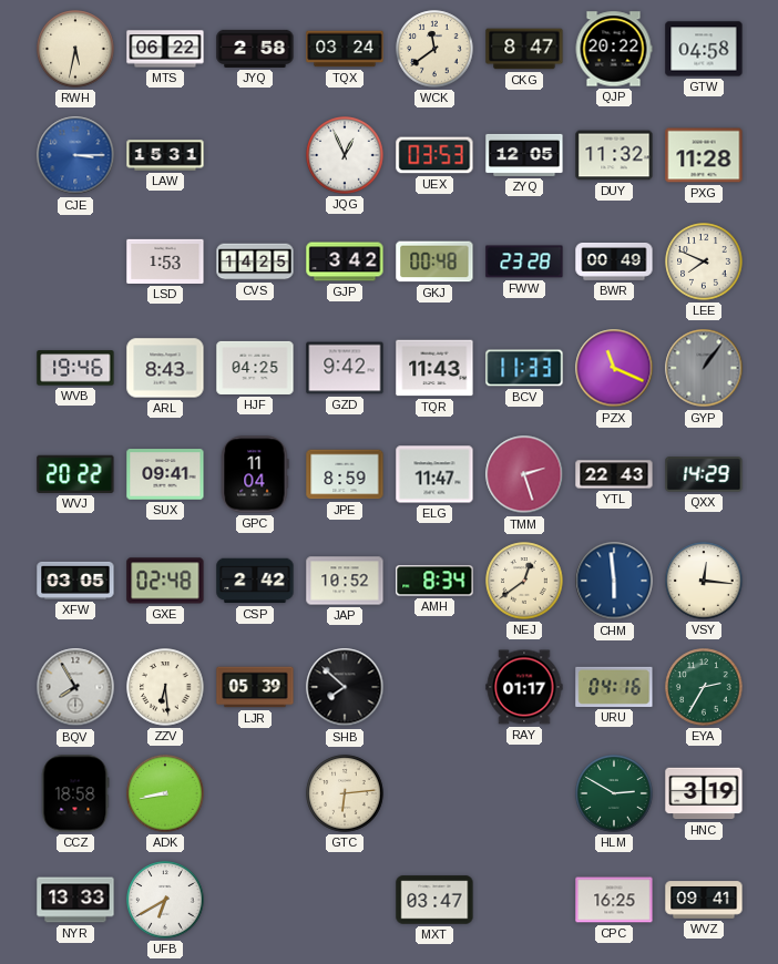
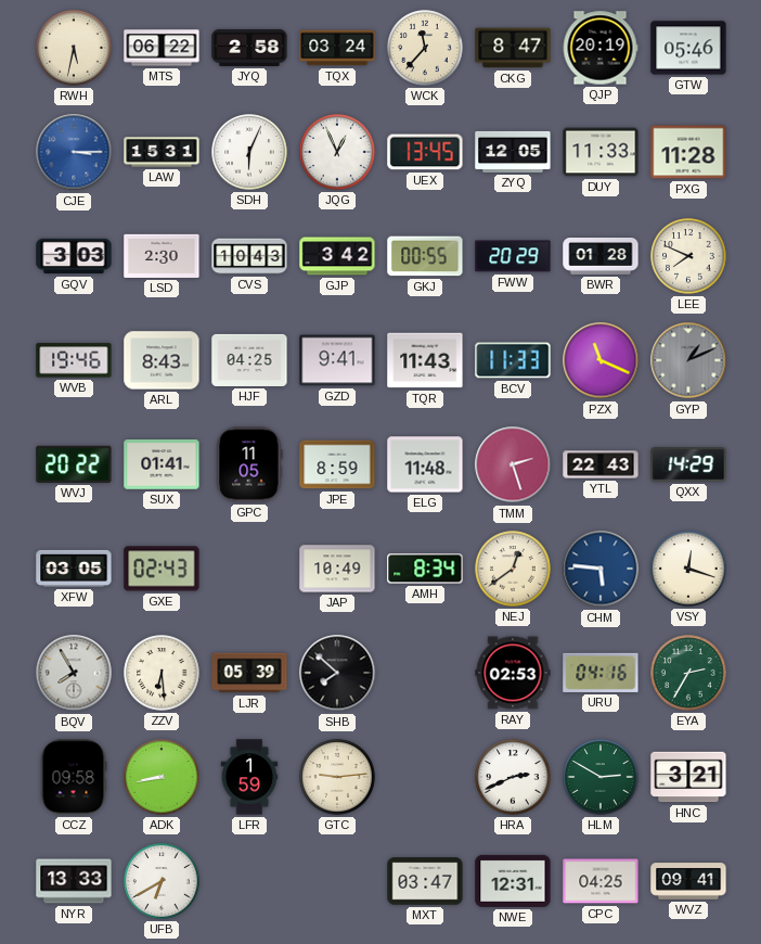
WCK: 11:39 -> 11:37
QJP: 20:22 -> 20:19
GTW: 04:58 -> 05:46
SDH: none -> 6:04
UEX: 03:53 -> 13:45
DUY: 11:32 -> 11:33
GQV: none -> 3:03
LSD: 1:53 -> 2:30
CVS: 14:25 -> 10:43
GKJ: 00:48 -> 00:55
FWW: 23:28 -> 20:29
BWR: 00:49 -> 01:28
GZD: 9:42 -> 9:41
GYP: 1:06 -> 1:11
SUX: 09:41 -> 01:41
GPC: 11:04 -> 11:05
ELG: 11:47 -> 11:48
GXE: 02:48 -> 02:43
CSP: 2:42 -> none
JAP: 10:52 -> 10:49
CHM: 5:59 -> 5:46
VSY: 12:16 -> 12:18
RAY: 01:17 -> 02:53
CCZ: 18:58 -> 09:58
LFR: none -> 1:59
GTC: 6:14 -> 9:14
HRA: none -> 2:41
HNC: 3:19 -> 3:21
NWE: none -> 12:31
CPC: 16:25 -> 04:25
